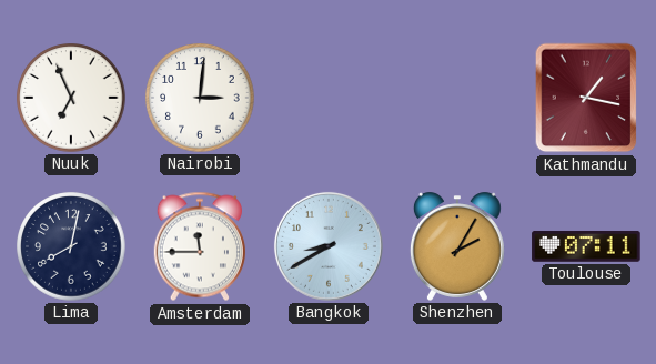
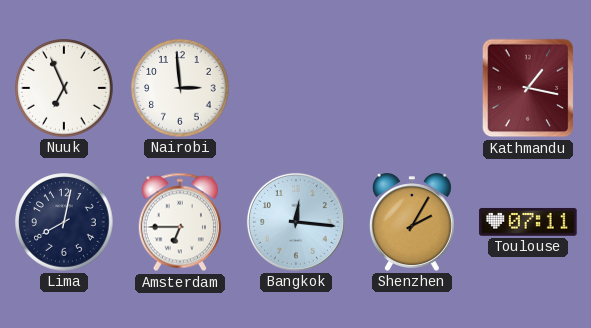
Nairobi: 3:01 -> 2:59
Amsterdam: 11:45 -> 6:45
Bangkok: 8:40 -> 12:16
